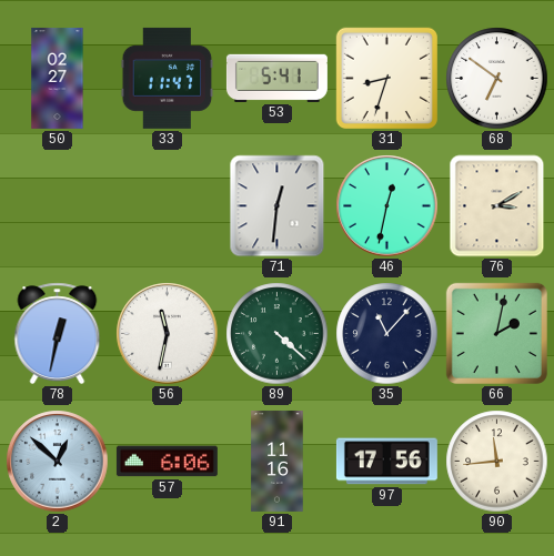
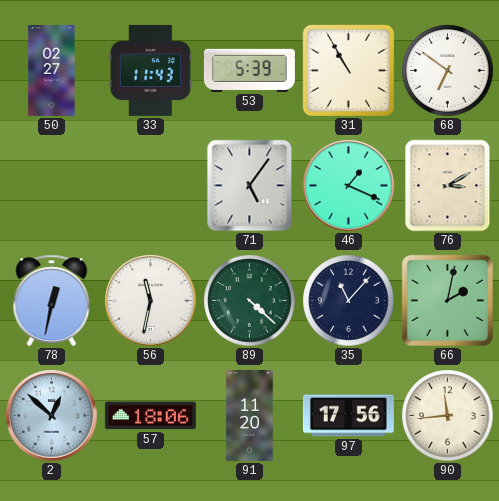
33: 11:47 -> 11:43
53: 5:41 -> 5:39
31: 8:33 -> 10:55
71: 12:31 -> 5:06
46: 12:32 -> 1:19
57: 6:06 -> 18:06
91: 11:16 -> 11:20
